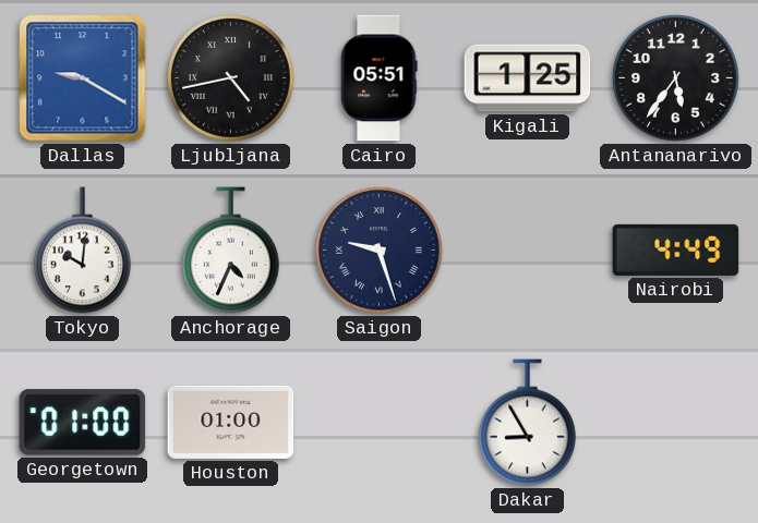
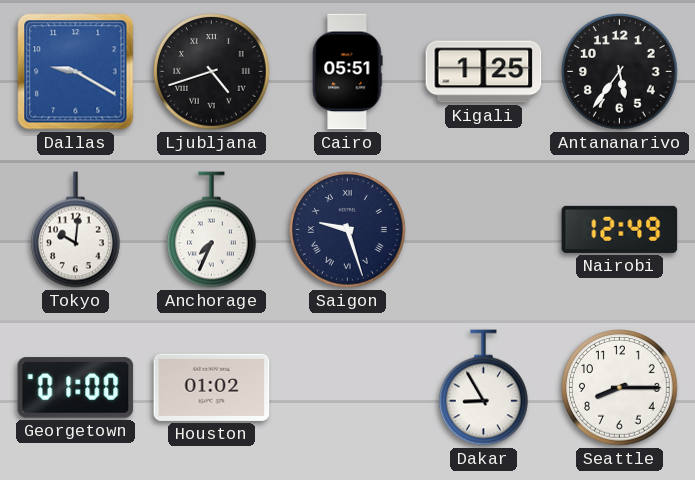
Ljubljana: 4:43 -> 4:42
Anchorage: 4:34 -> 7:34
Nairobi: 4:49 -> 12:49
Houston: 01:00 -> 01:02
Seattle: none -> 8:15
